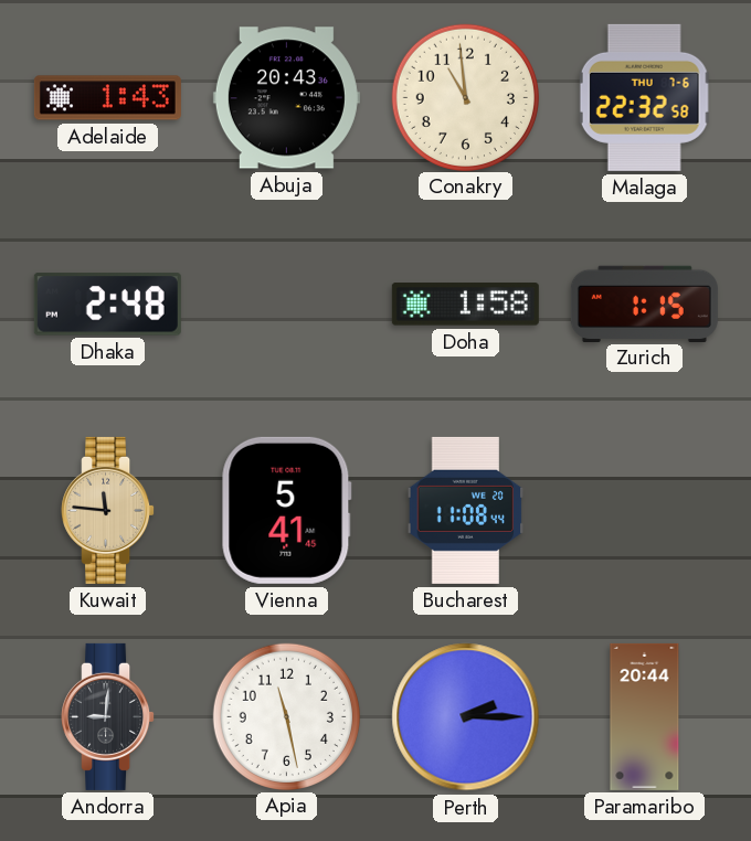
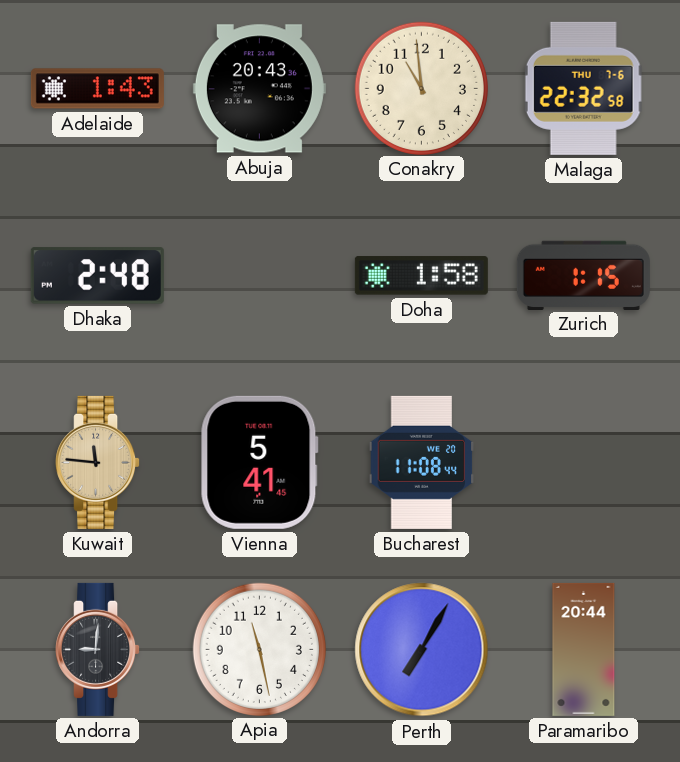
Perth: 2:15 -> 7:05
